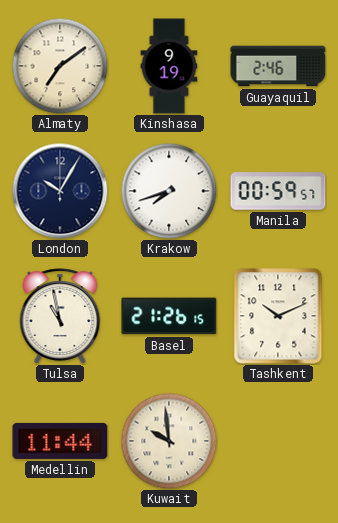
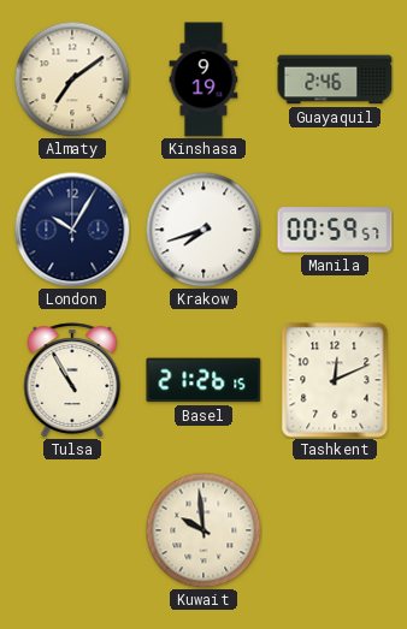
Tulsa: 10:58 -> 10:55
Tashkent: 10:11 -> 12:11
Medellin: 11:44 -> none
